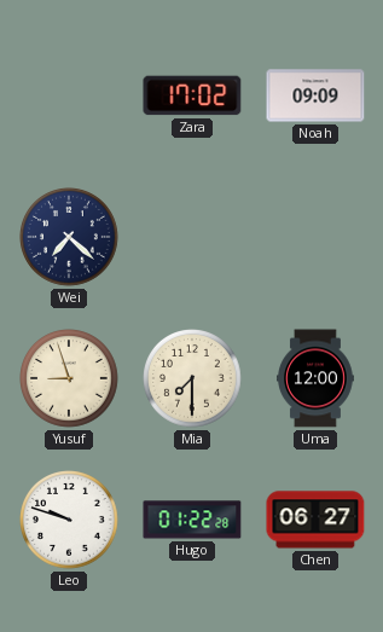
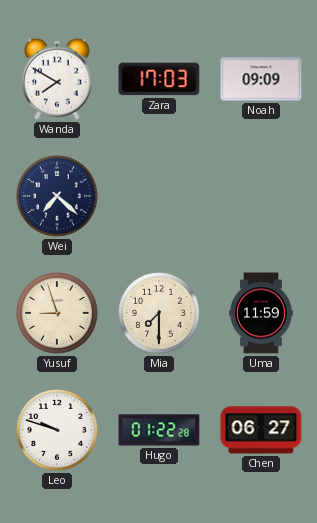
Wanda: none -> 7:50
Zara: 17:02 -> 17:03
Uma: 12:00 -> 11:59
